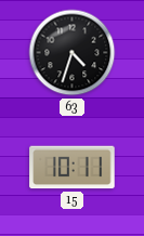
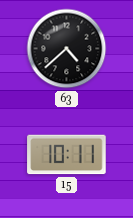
63: 4:33 -> 4:38
